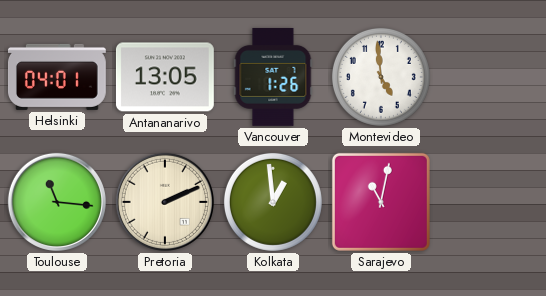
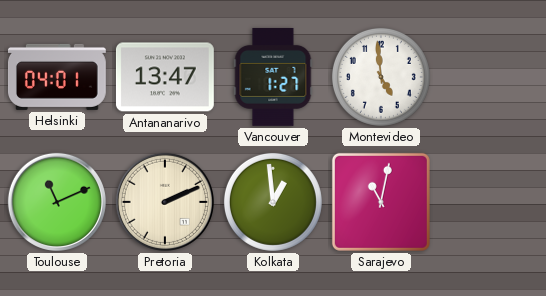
Antananarivo: 13:05 -> 13:47
Vancouver: 1:26 -> 1:27
Toulouse: 11:16 -> 11:11
